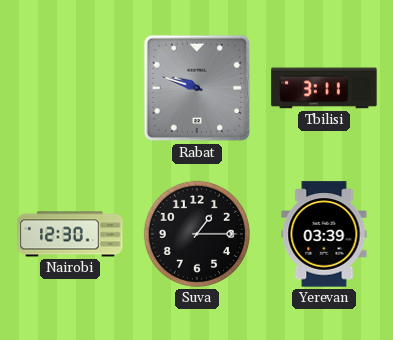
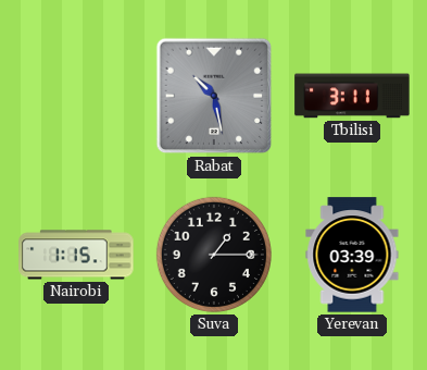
Rabat: 9:48 -> 10:28
Nairobi: 12:30 -> 1:15
